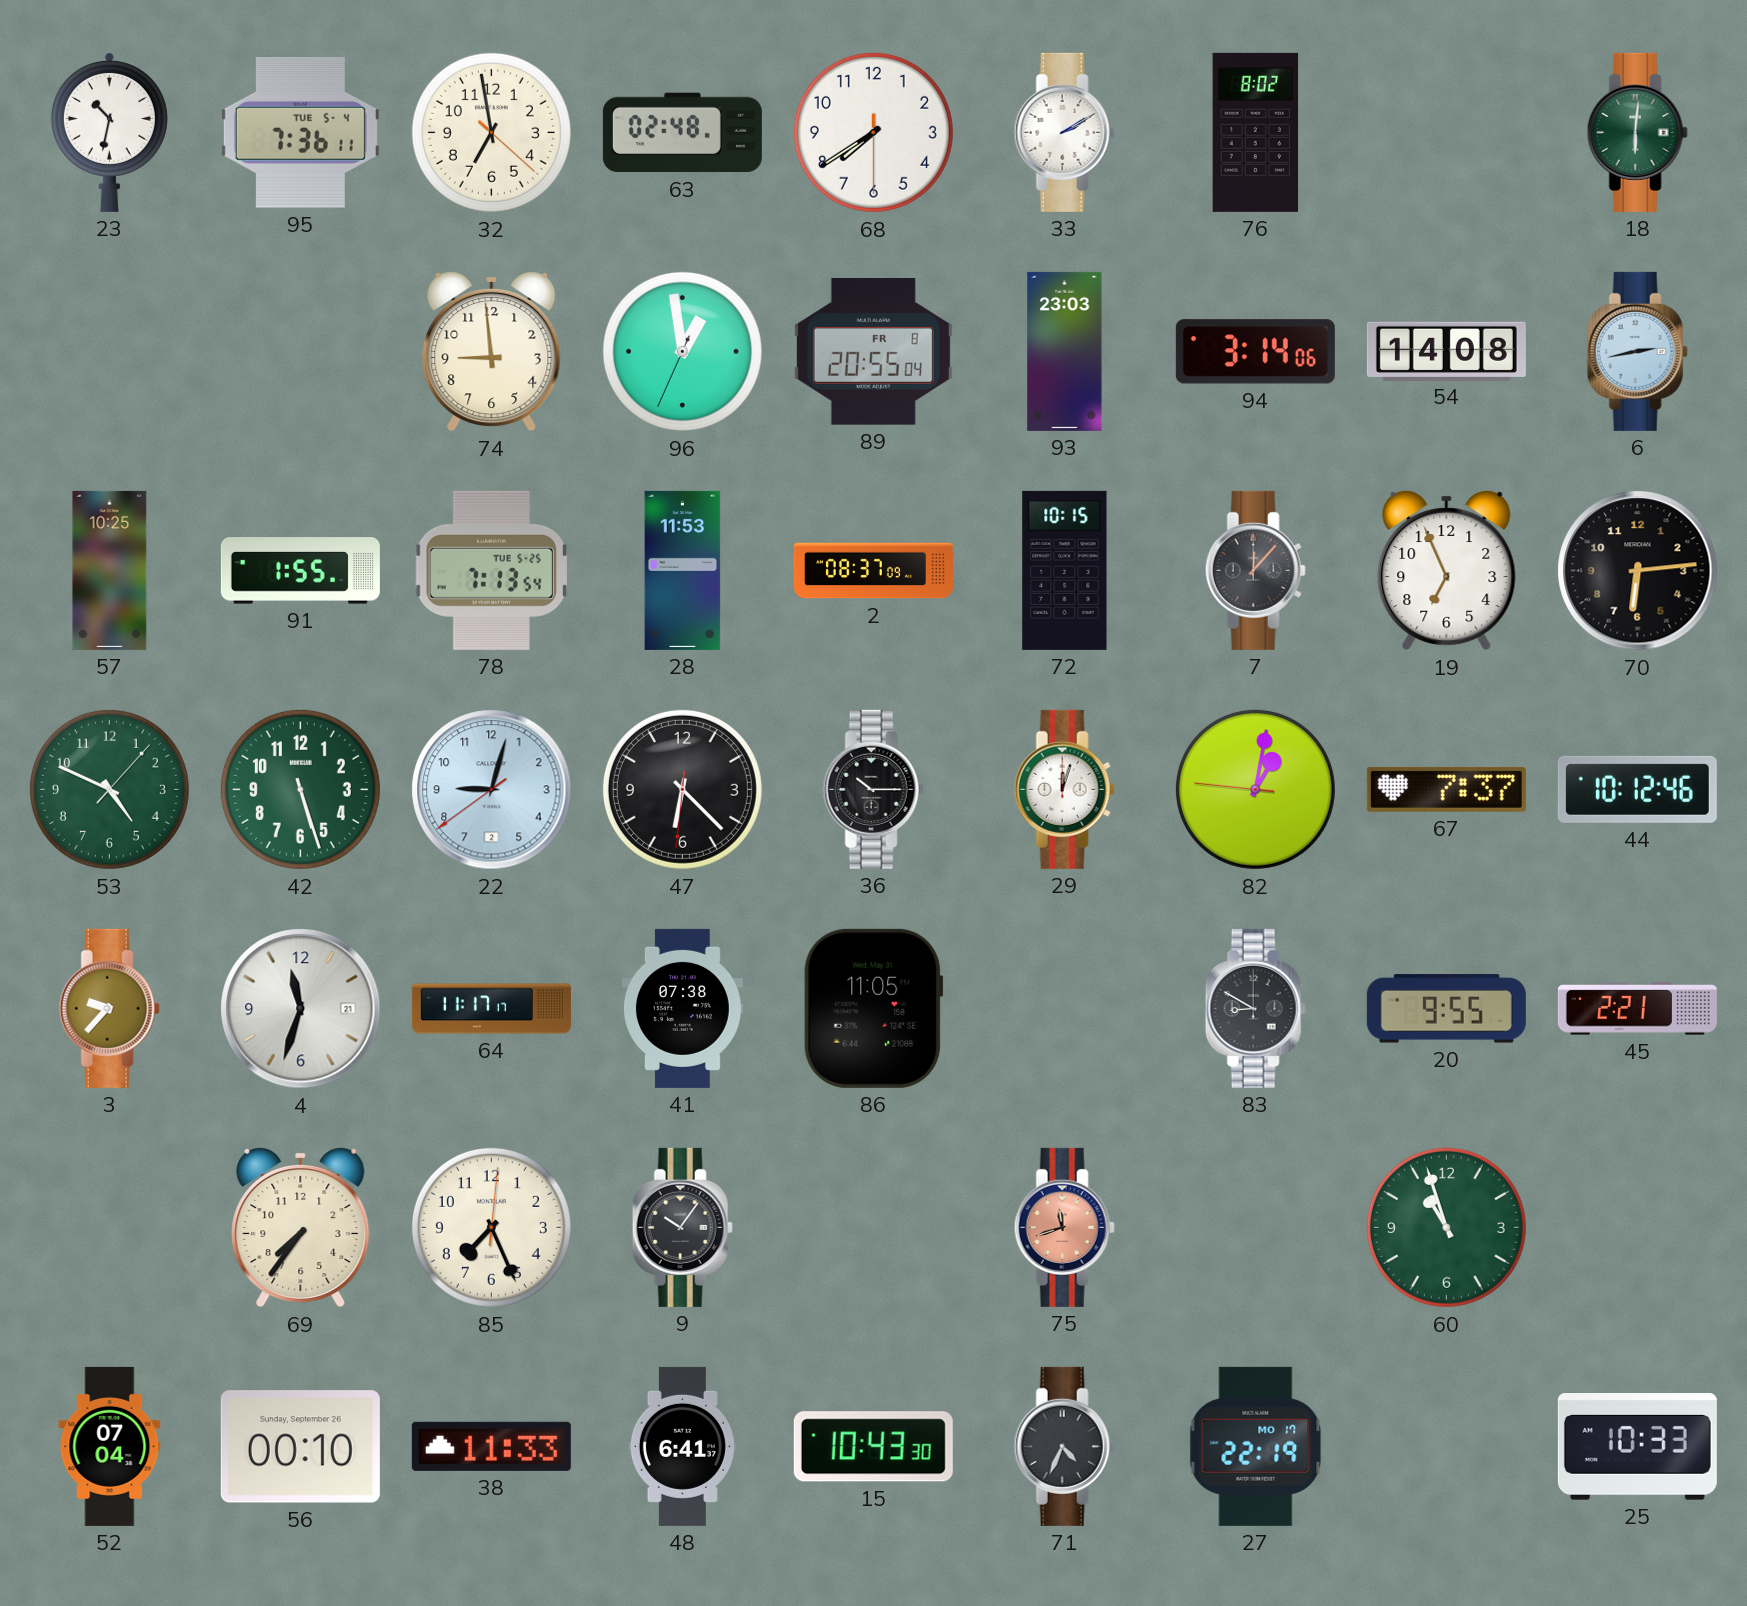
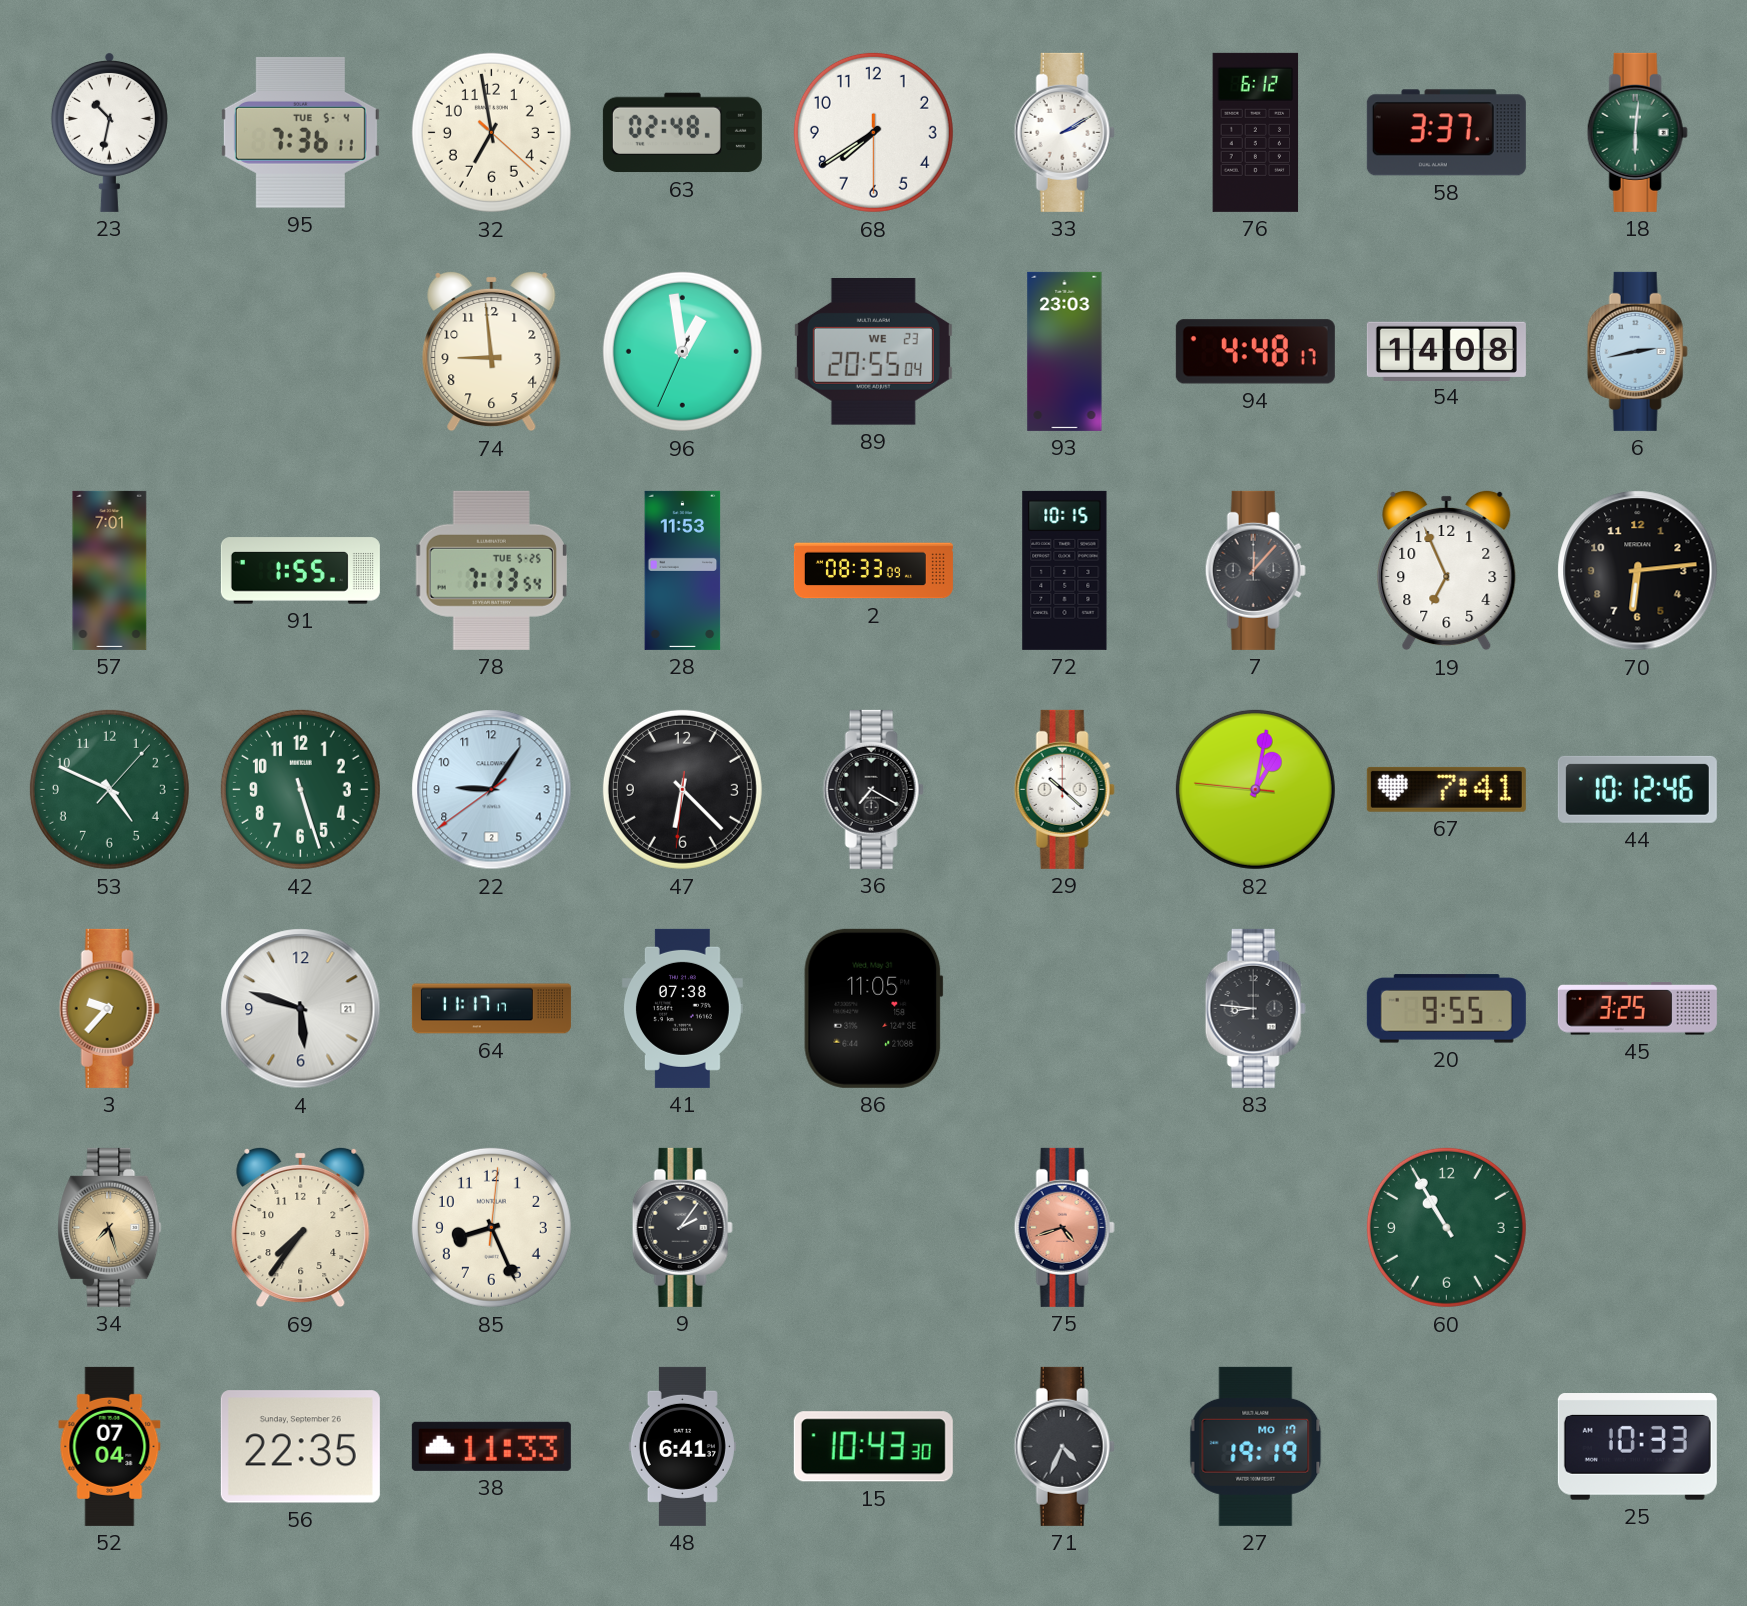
76: 8:02 -> 6:12
58: none -> 3:37
89 date: FR 8 -> WE 23
94: 3:14 -> 4:48
57: 10:25 -> 7:01
2: 08:37 -> 08:33
22: 9:02 -> 9:05
36: 10:15 -> 7:20
29: 12:03 -> 10:22
67: 7:37 -> 7:41
4: 11:33 -> 5:48
83: 8:50 -> 8:46
45: 2:21 -> 3:25
34: none -> 7:27
85: 7:26 -> 8:26
9: 10:06 -> 2:06
75: 11:42 -> 4:42
60: 10:57 -> 10:55
56: 00:10 -> 22:35
27: 22:19 -> 19:19
